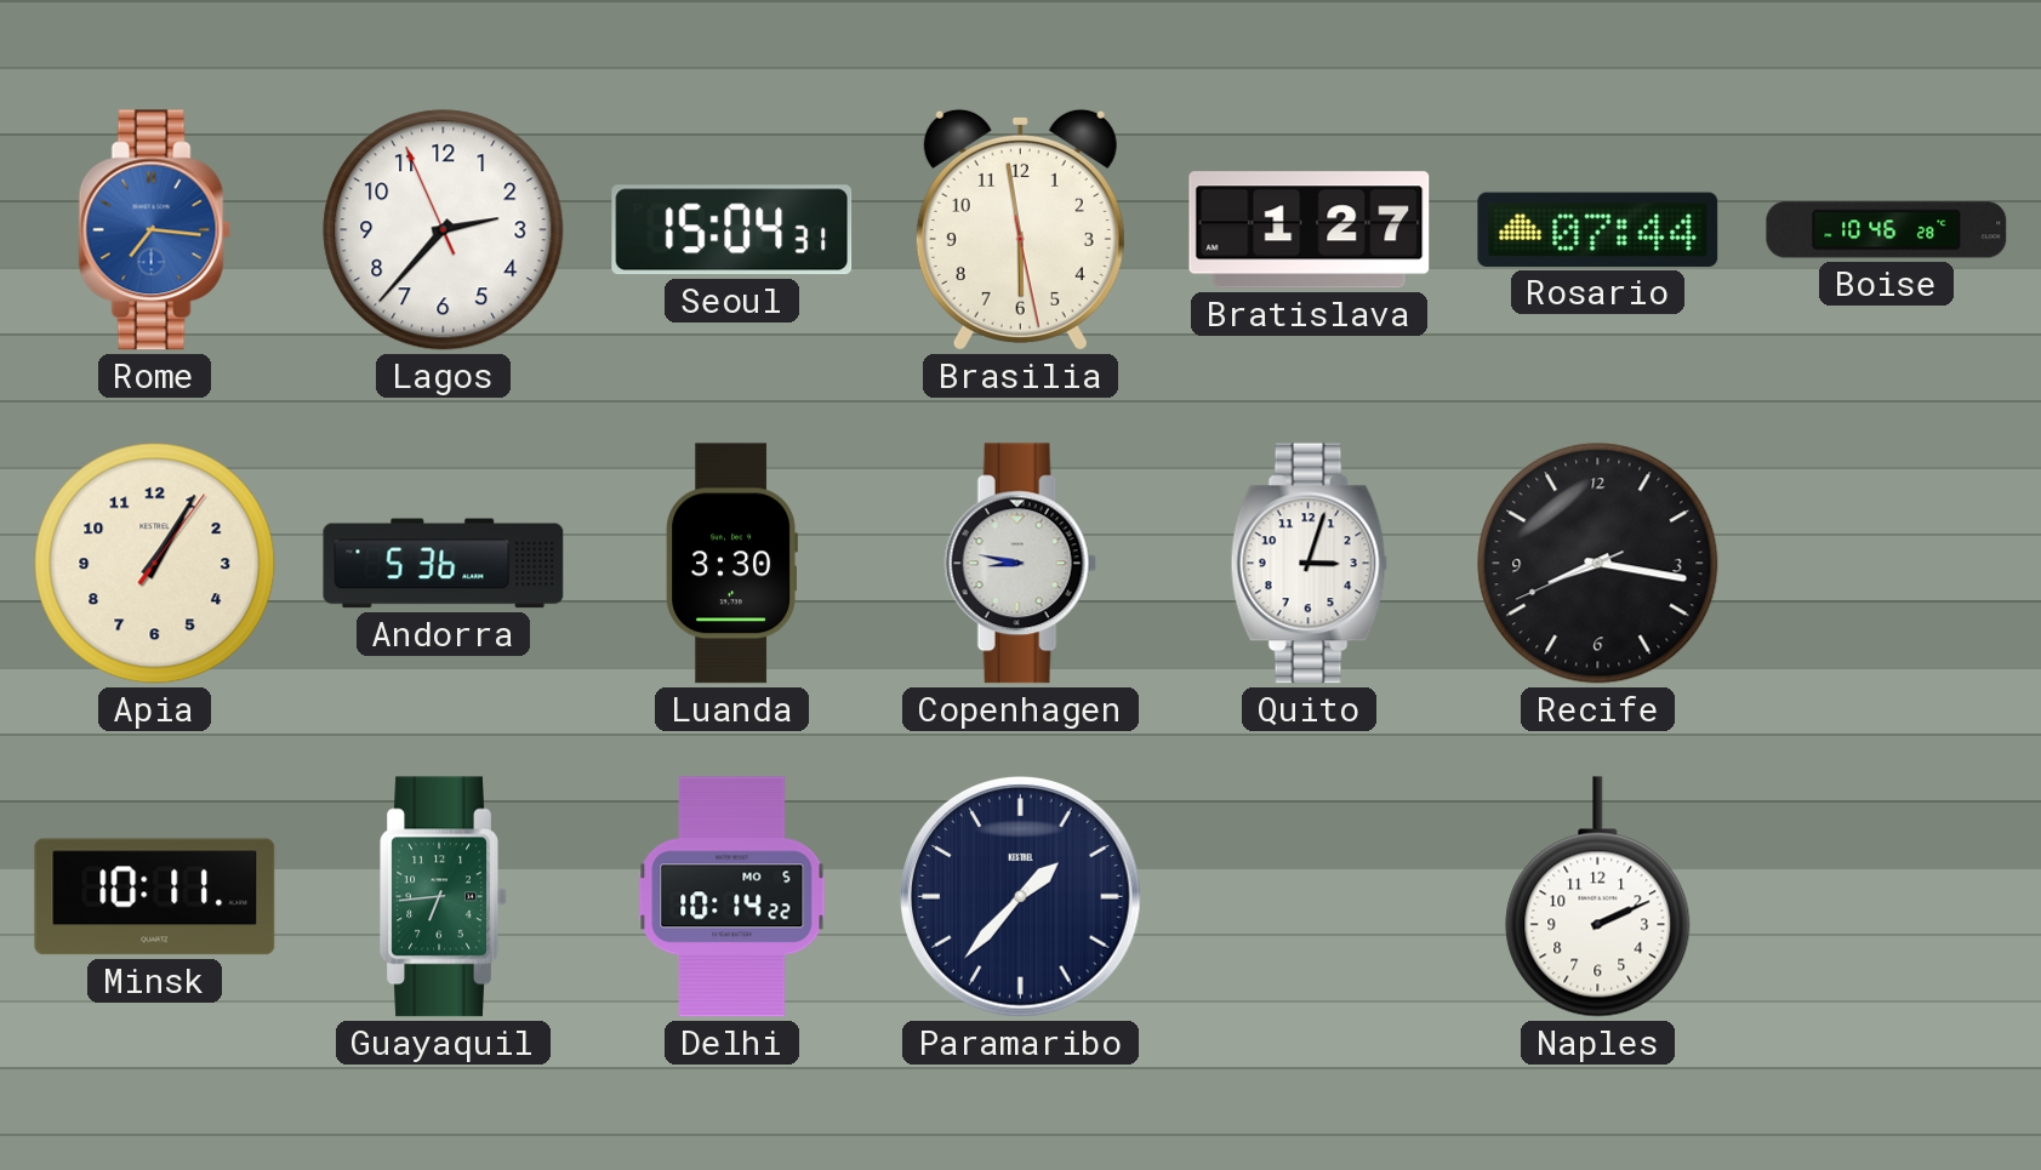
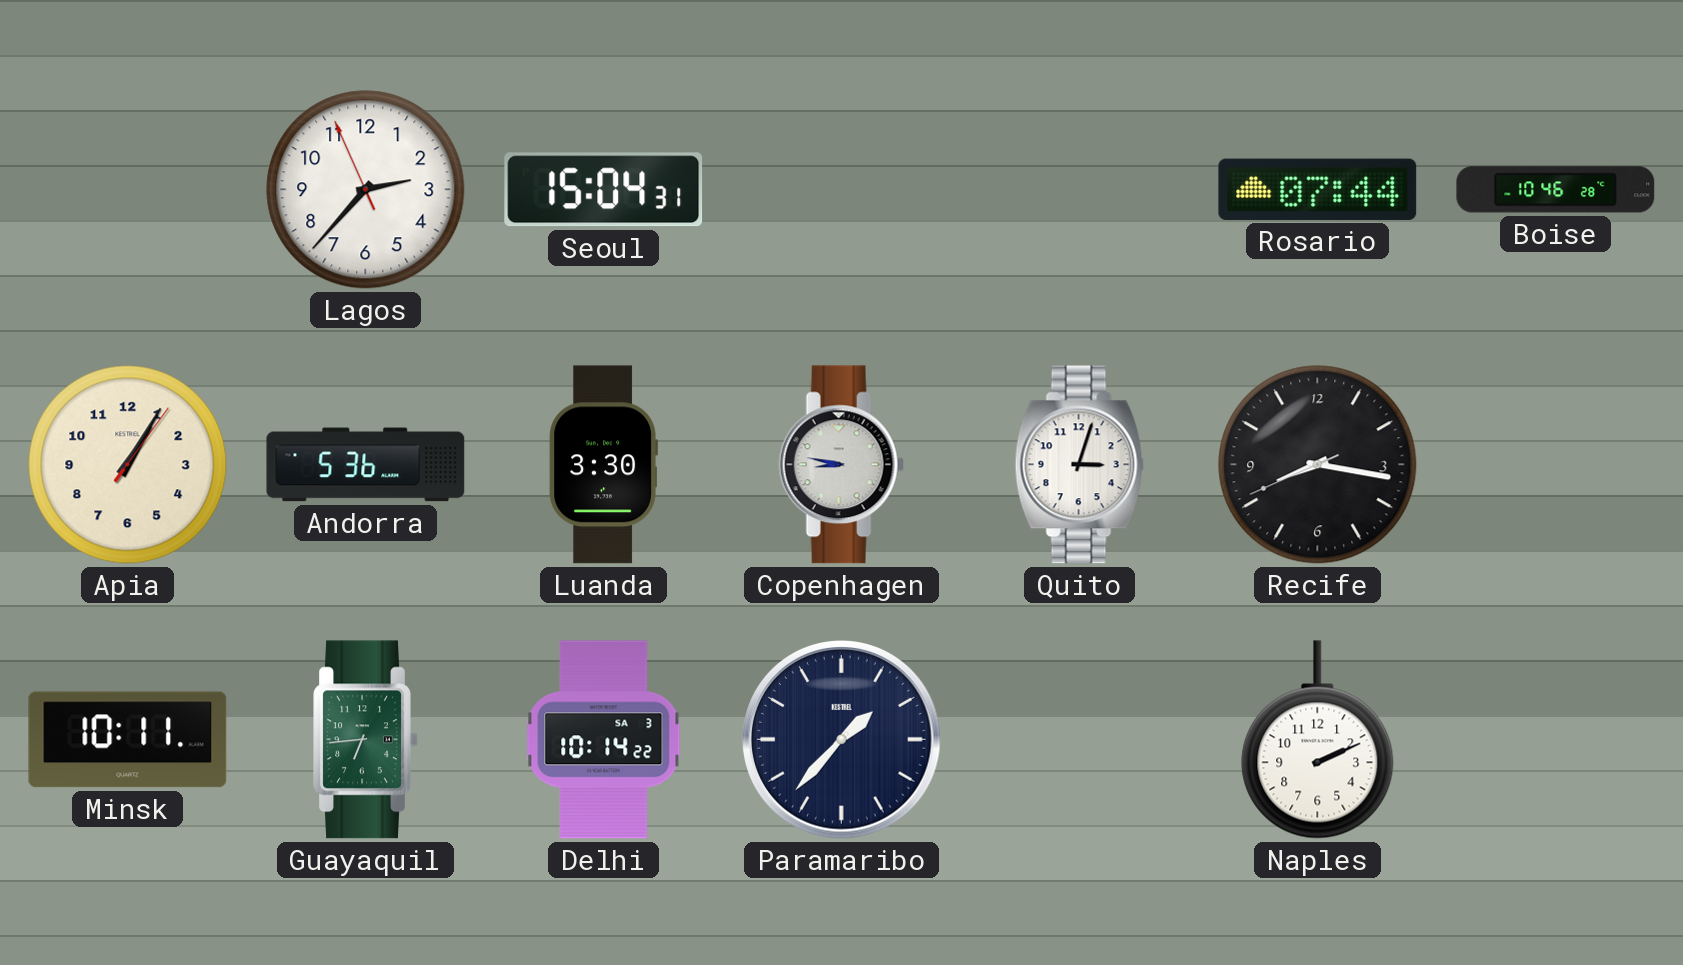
Rome: 7:16 -> none
Brasilia: 5:58 -> none
Bratislava: 1:27 -> none
Delhi date: MO 5 -> SA 3
